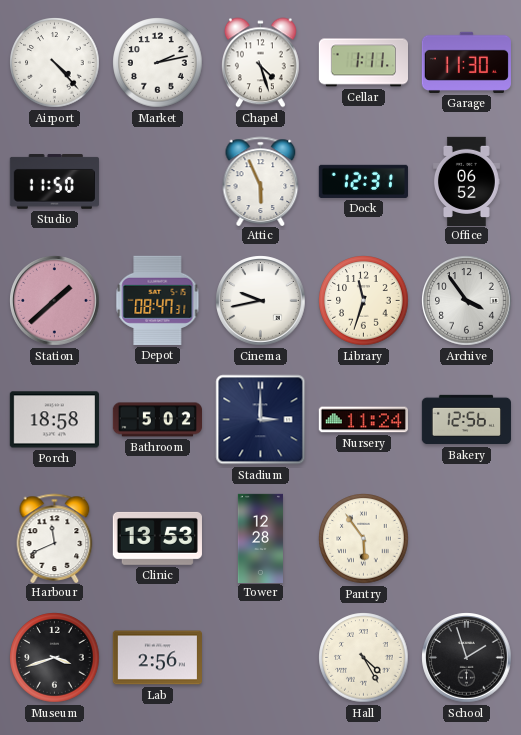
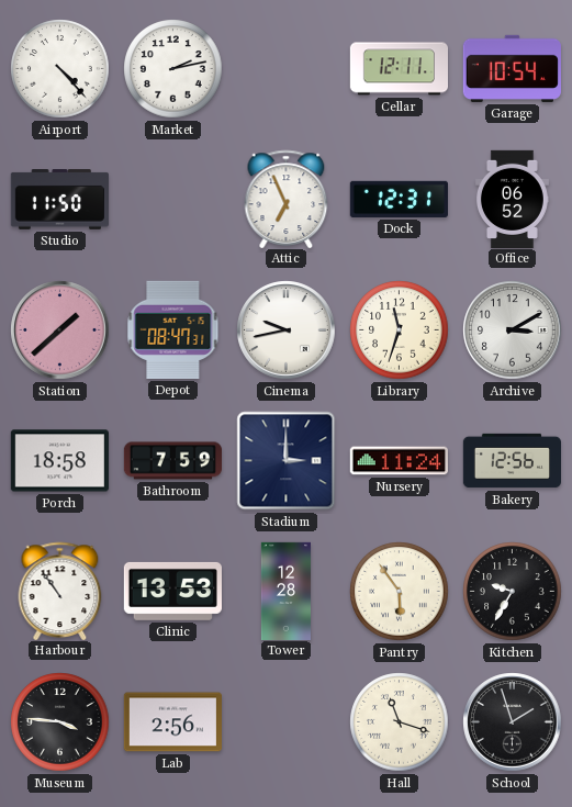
Chapel: 4:27 -> none
Cellar: 1:11 -> 12:11
Garage: 11:30 -> 10:54
Attic: 5:56 -> 6:56
Archive: 3:54 -> 3:10
Bathroom: 5:02 -> 7:59
Harbour: 11:41 -> 10:54
Kitchen: none -> 9:35
Museum: 3:42 -> 3:46
Hall: 4:25 -> 11:18
